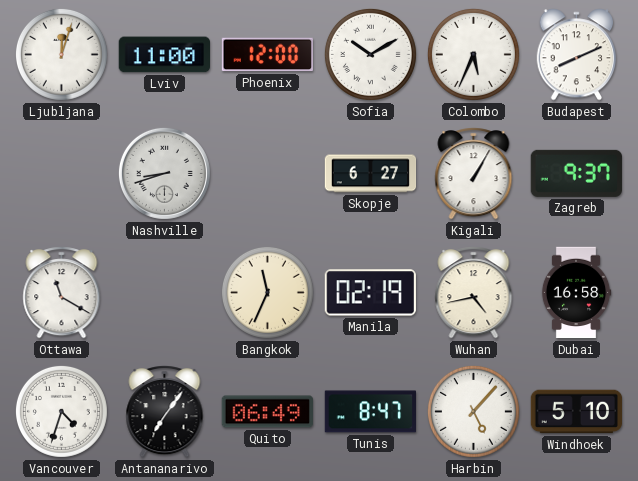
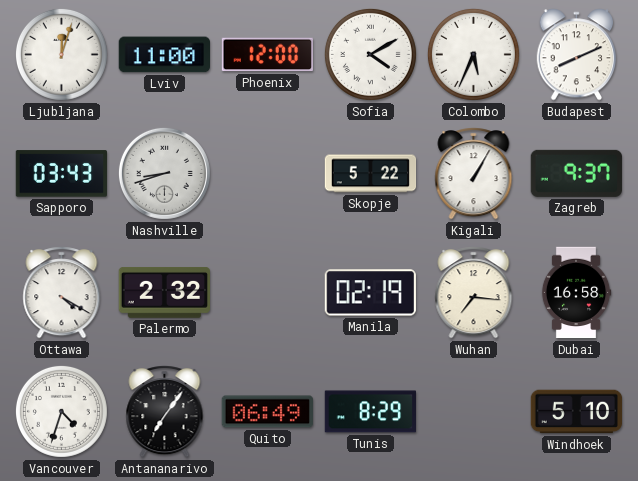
Sofia: 10:10 -> 4:10
Sapporo: none -> 03:43
Skopje: 6:27 -> 5:22
Ottawa: 11:20 -> 4:20
Palermo: none -> 2:32
Bangkok: 11:34 -> none
Wuhan: 4:43 -> 7:16
Tunis: 8:47 -> 8:29
Harbin: 5:07 -> none
